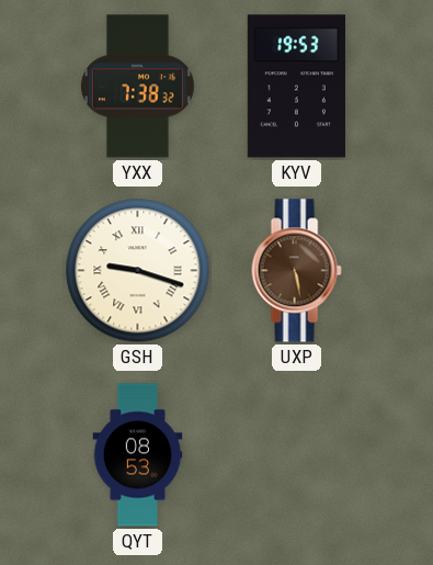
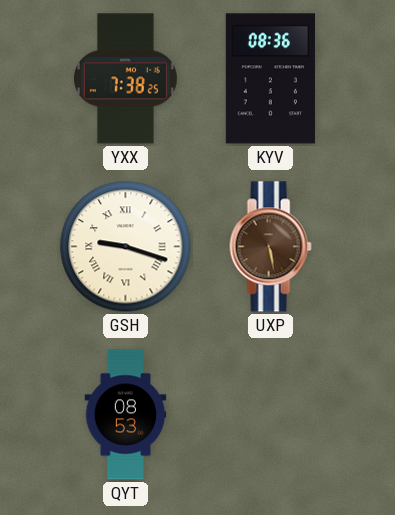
YXX: 7:38:32 -> 7:38:25
KYV: 19:53 -> 08:36
